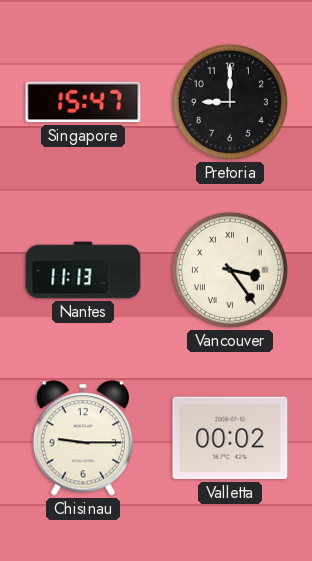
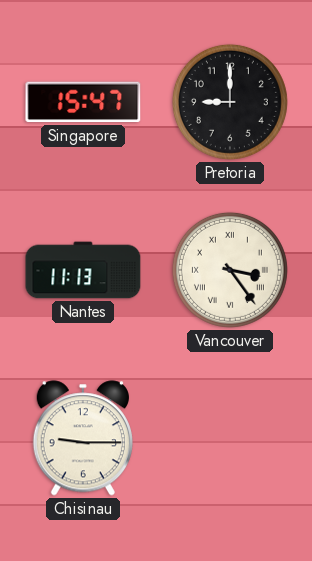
Valletta: 00:02 -> none
